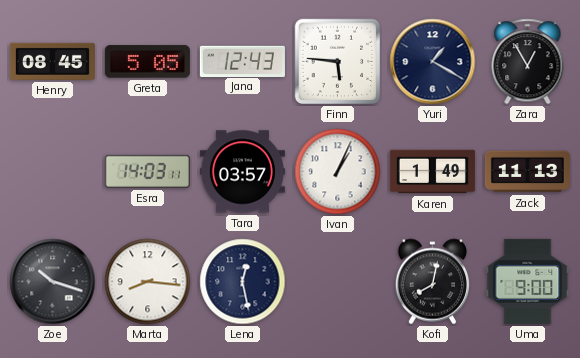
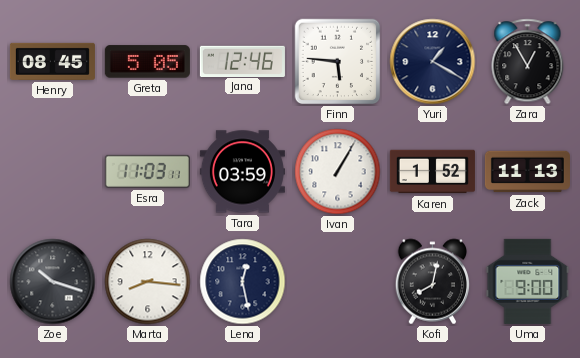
Jana: 12:43 -> 12:46
Esra: 14:03 -> 11:03
Tara: 03:57 -> 03:59
Ivan: 1:04 -> 1:05
Karen: 1:49 -> 1:52
